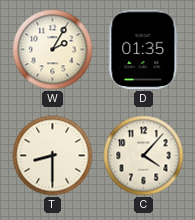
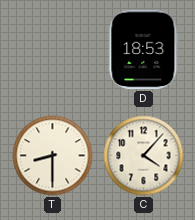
W: 2:05 -> none
D: 01:35 -> 18:53
